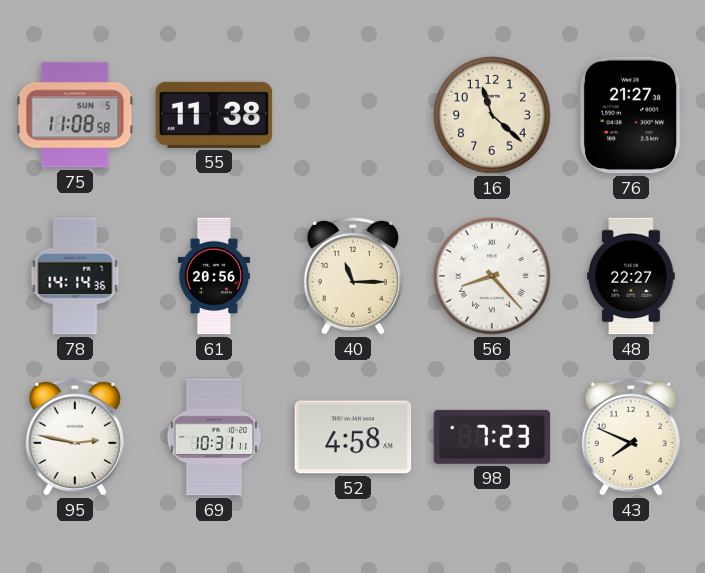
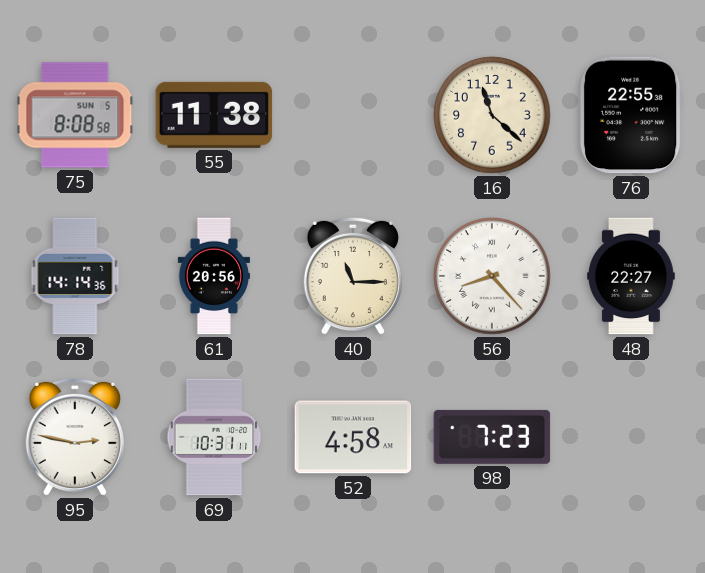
75: 11:08 -> 8:08
76: 21:27 -> 22:55
43: 7:49 -> none
